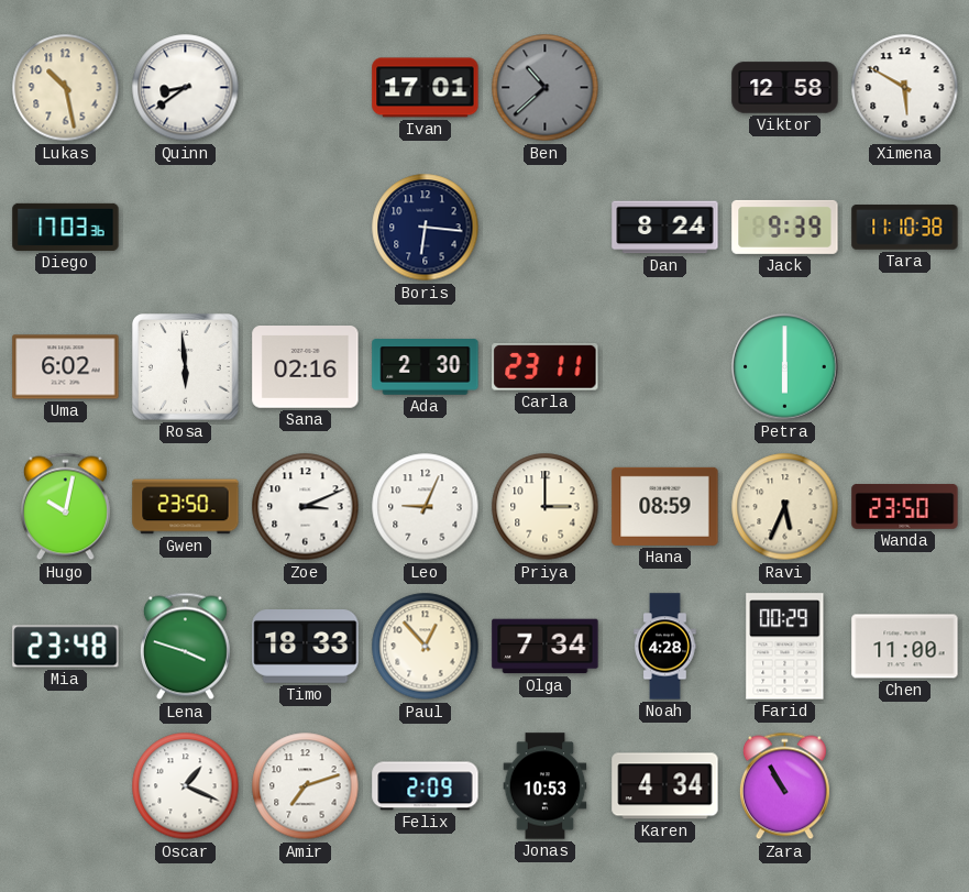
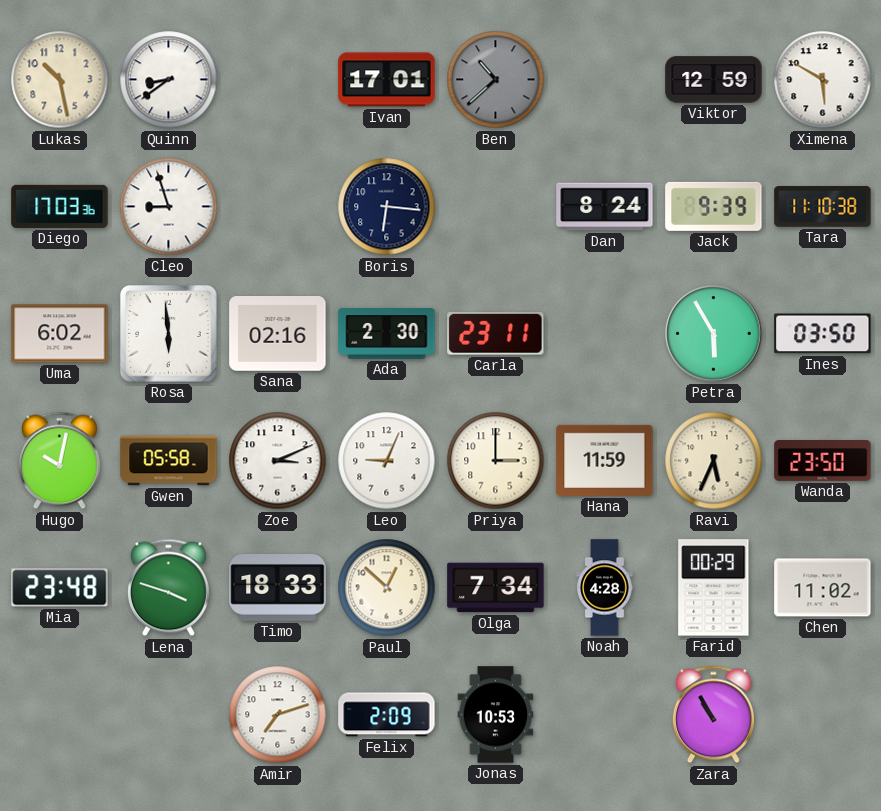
Viktor: 12:58 -> 12:59
Cleo: none -> 8:57
Petra: 6:00 -> 5:55
Ines: none -> 03:50
Gwen: 23:50 -> 05:58
Hana: 08:59 -> 11:59
Paul: 12:53 -> 12:52
Chen: 11:00 -> 11:02
Oscar: 1:19 -> none
Karen: 4:34 -> none
